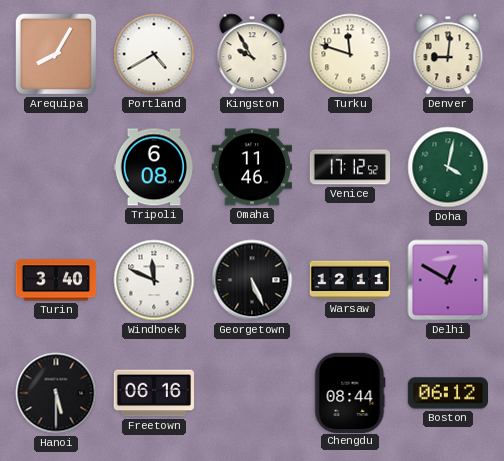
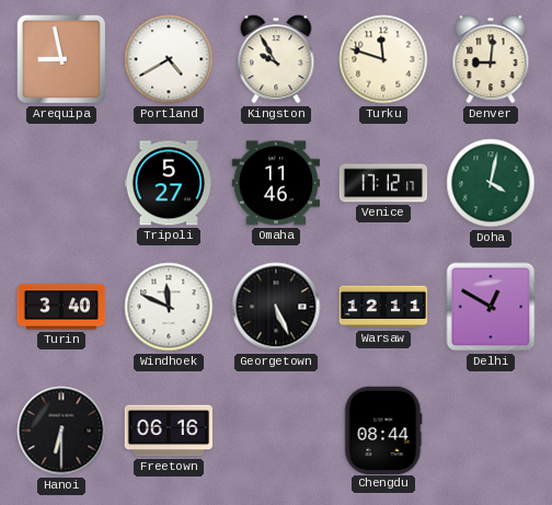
Arequipa: 8:05 -> 8:58
Tripoli: 6:08 -> 5:27
Venice: 17:12:52 -> 17:12:17
Hanoi: 5:30 -> 6:30
Boston: 06:12 -> none
